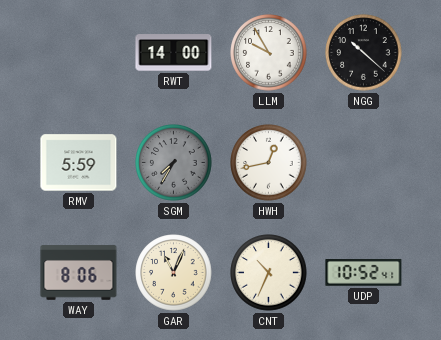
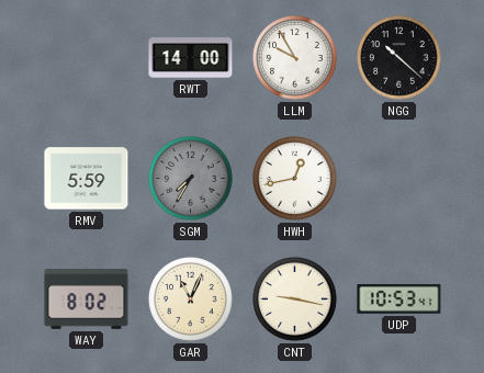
WAY: 8:06 -> 8:02
CNT: 10:34 -> 9:17
UDP: 10:52 -> 10:53
